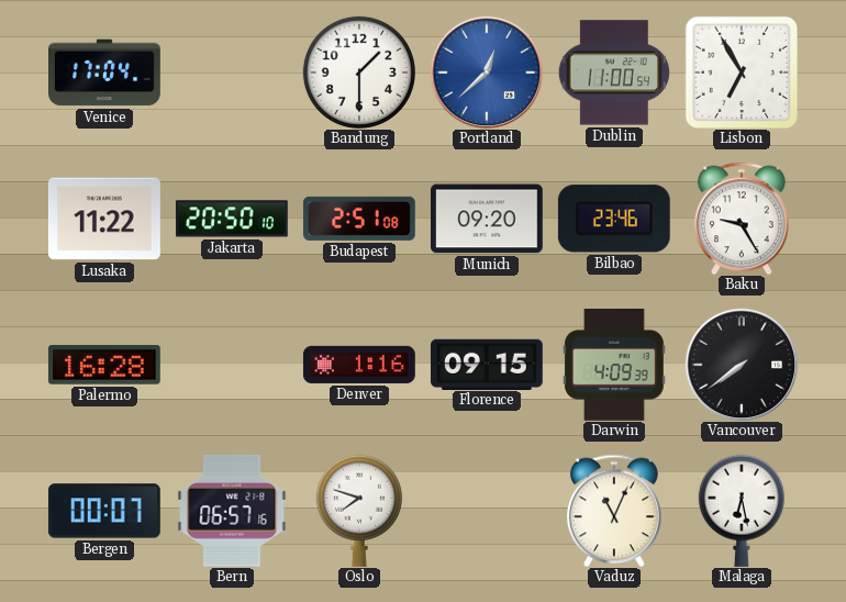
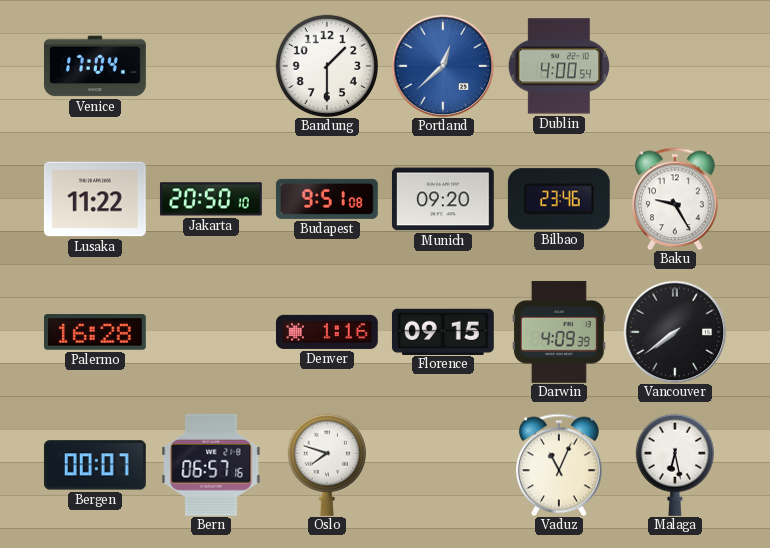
Dublin: 11:00 -> 4:00
Lisbon: 6:55 -> none
Budapest: 2:51 -> 9:51
